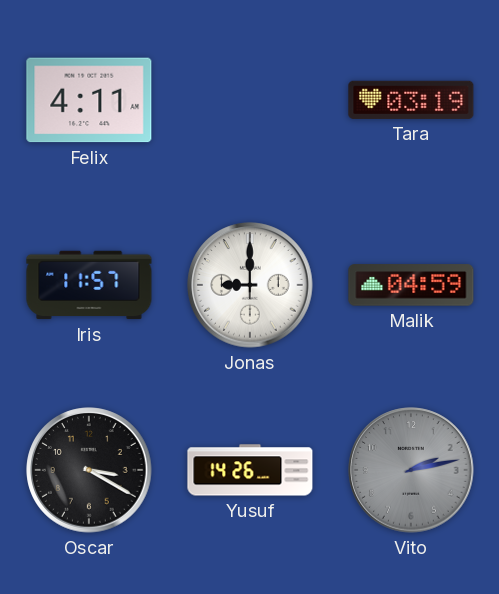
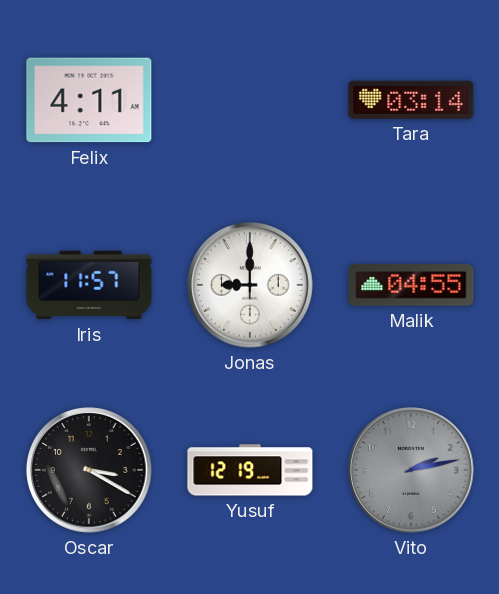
Tara: 03:19 -> 03:14
Malik: 04:59 -> 04:55
Yusuf: 14:26 -> 12:19
